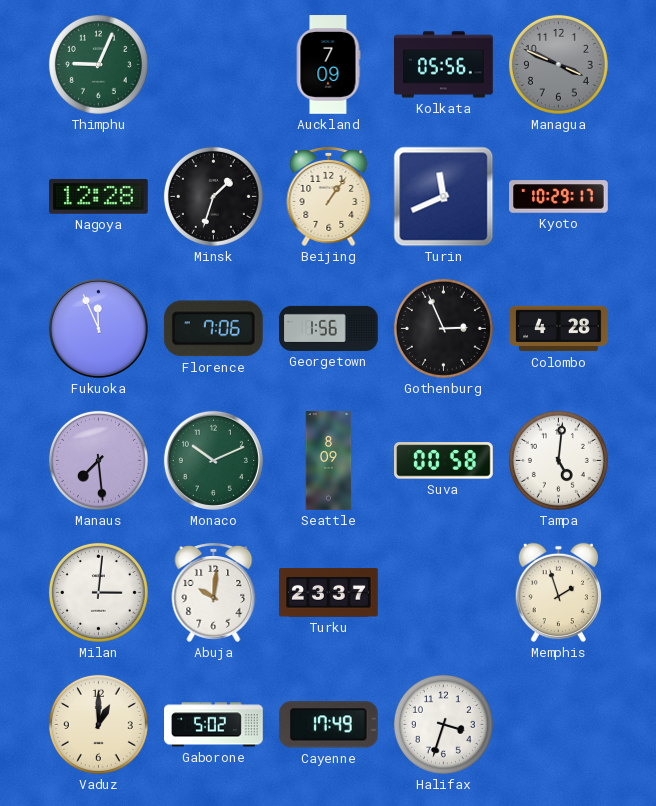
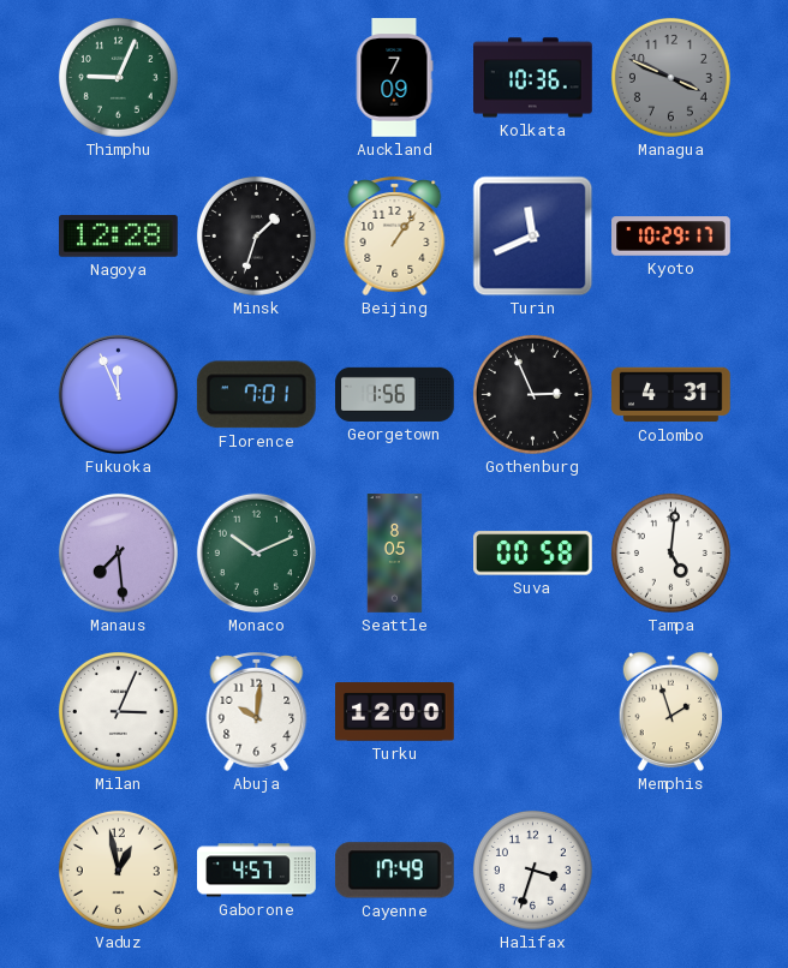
Kolkata: 05:56 -> 10:36
Florence: 7:06 -> 7:01
Colombo: 4:28 -> 4:31
Seattle: 8:09 -> 8:05
Milan: 3:01 -> 3:04
Turku: 23:37 -> 12:00
Vaduz: 1:00 -> 12:58
Gaborone: 5:02 -> 4:57
